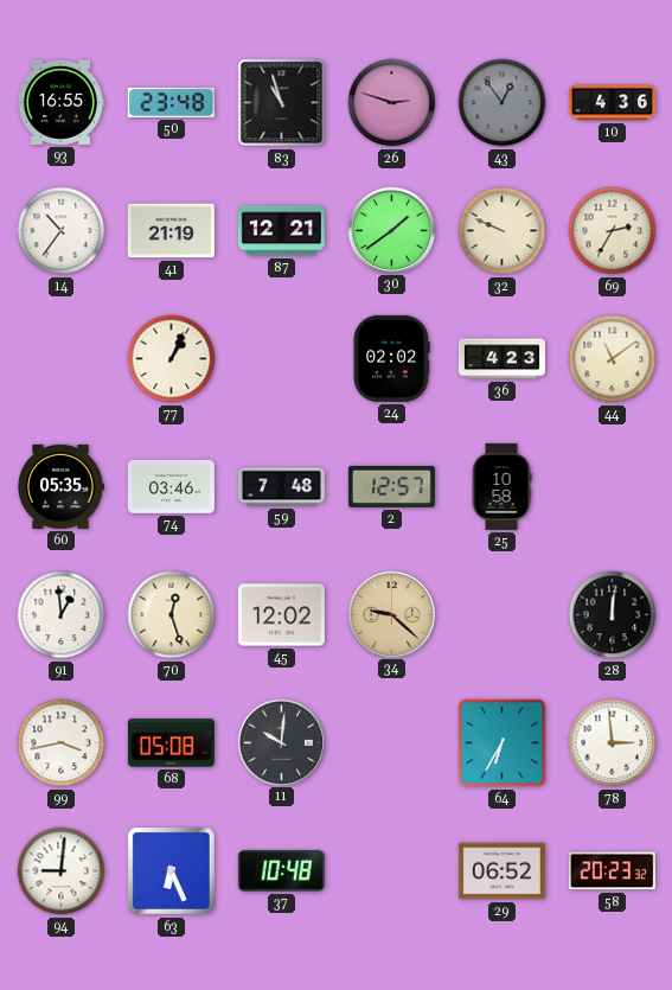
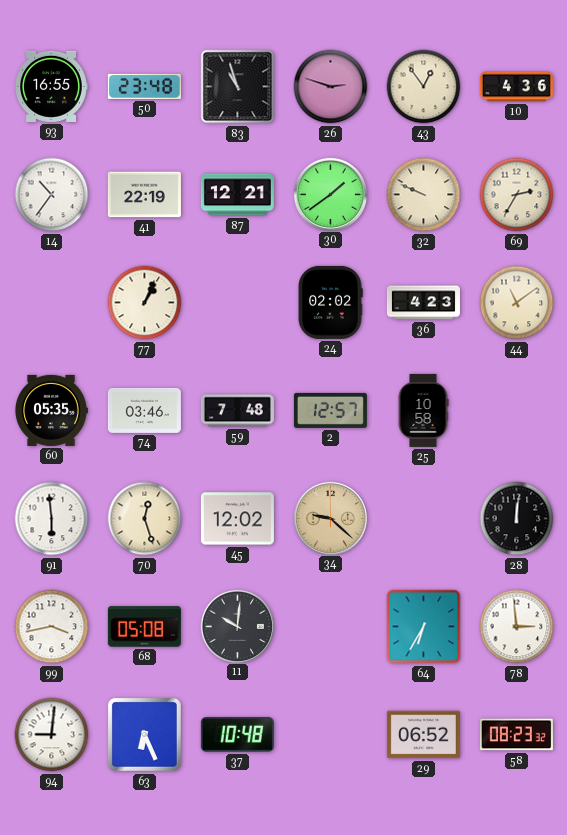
43 dial: grey -> cream
41: 21:19 -> 22:19
91: 12:59 -> 5:59
58: 20:23 -> 08:23
